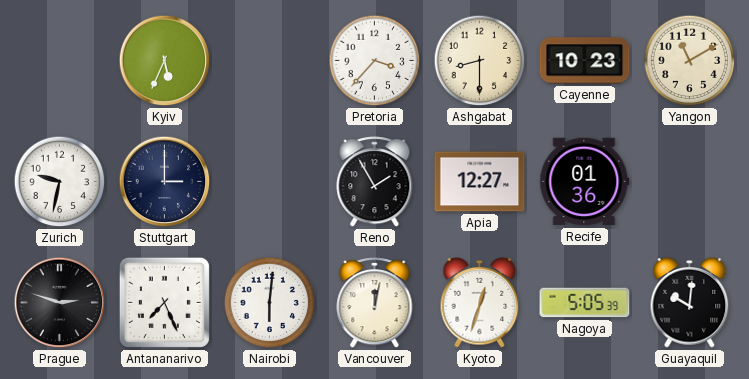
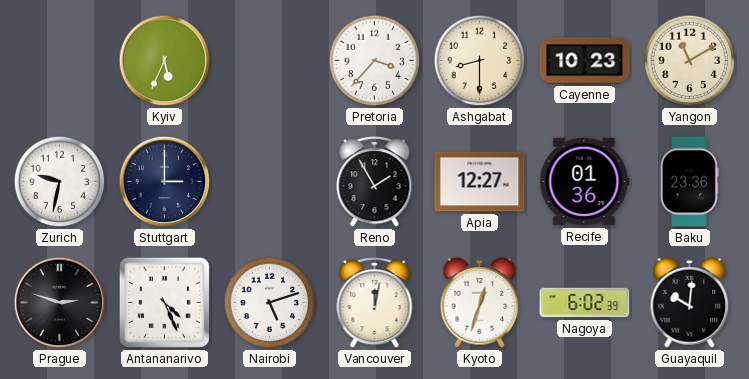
Baku: none -> 23:36
Antananarivo: 7:26 -> 4:26
Nairobi: 6:01 -> 5:12
Nagoya: 5:05 -> 6:02
